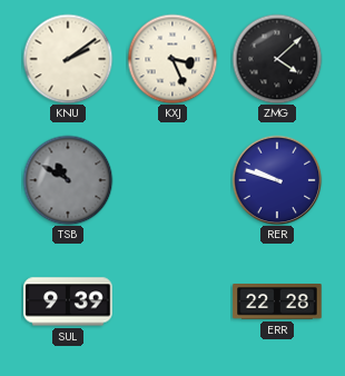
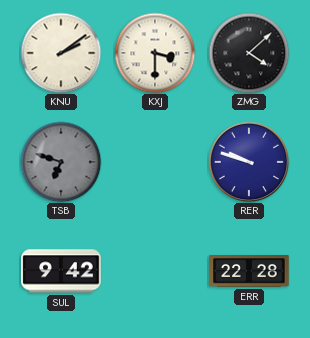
KXJ: 3:26 -> 3:30
TSB: 10:50 -> 6:48
SUL: 9:39 -> 9:42
